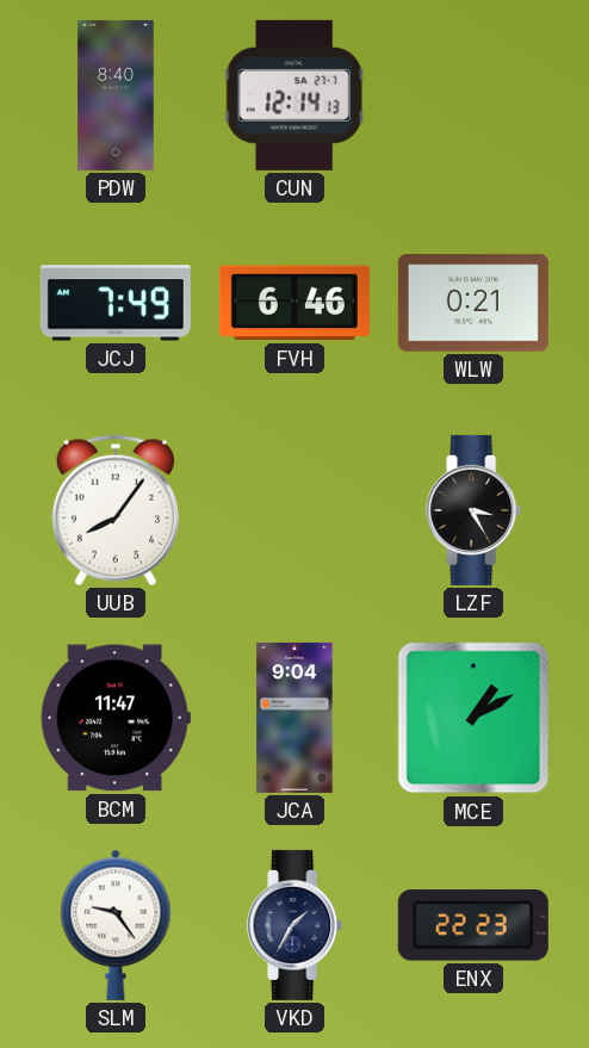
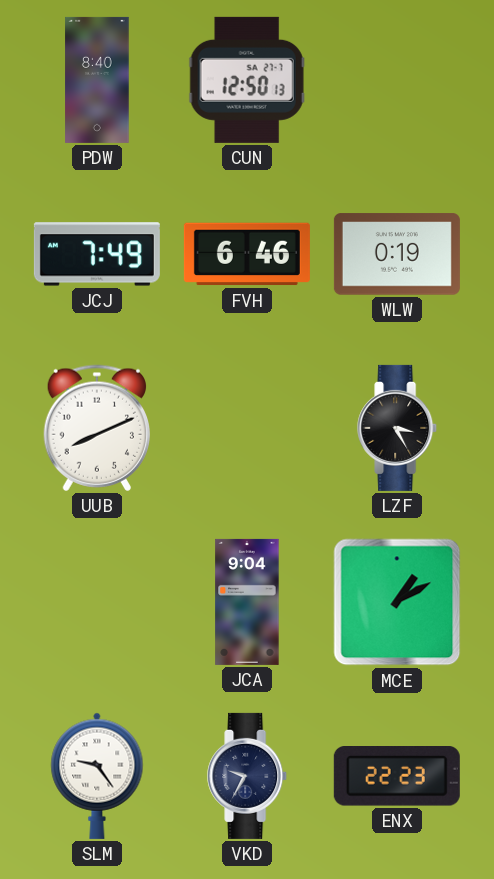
CUN: 12:14 -> 12:50
WLW: 0:21 -> 0:19
UUB: 8:06 -> 8:11
BCM: 11:47 -> none
VKD: 1:35 -> 9:35
